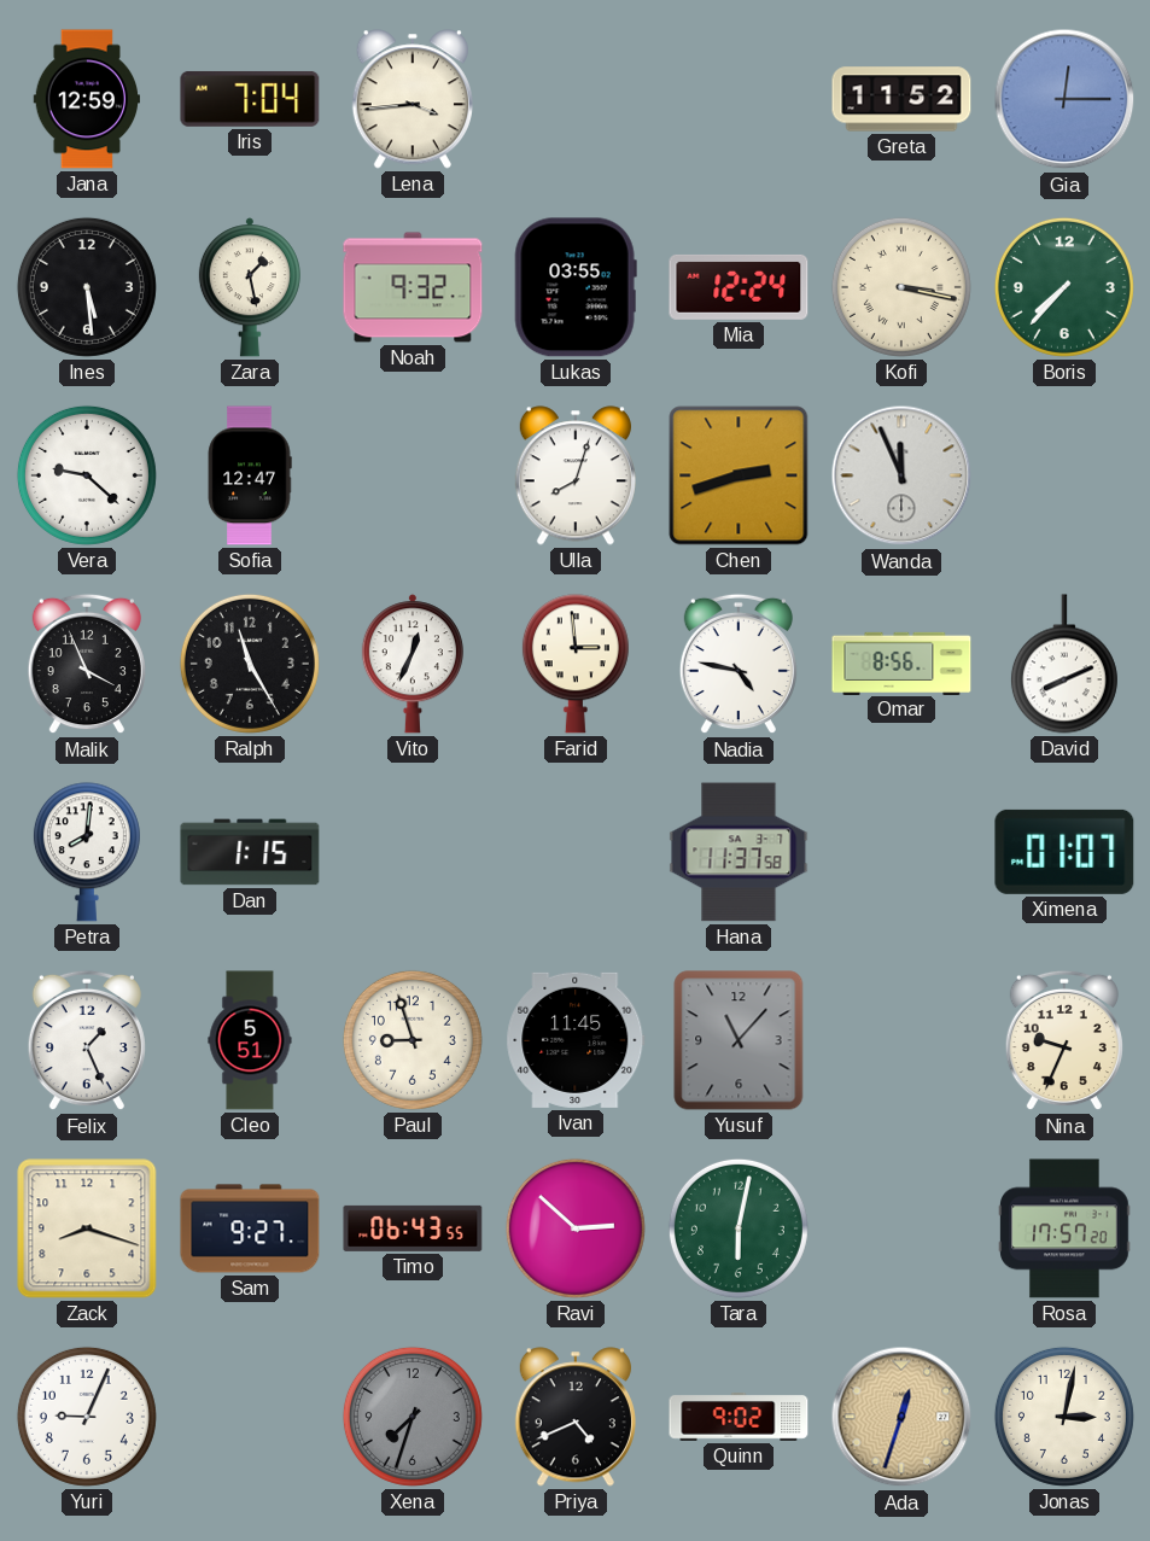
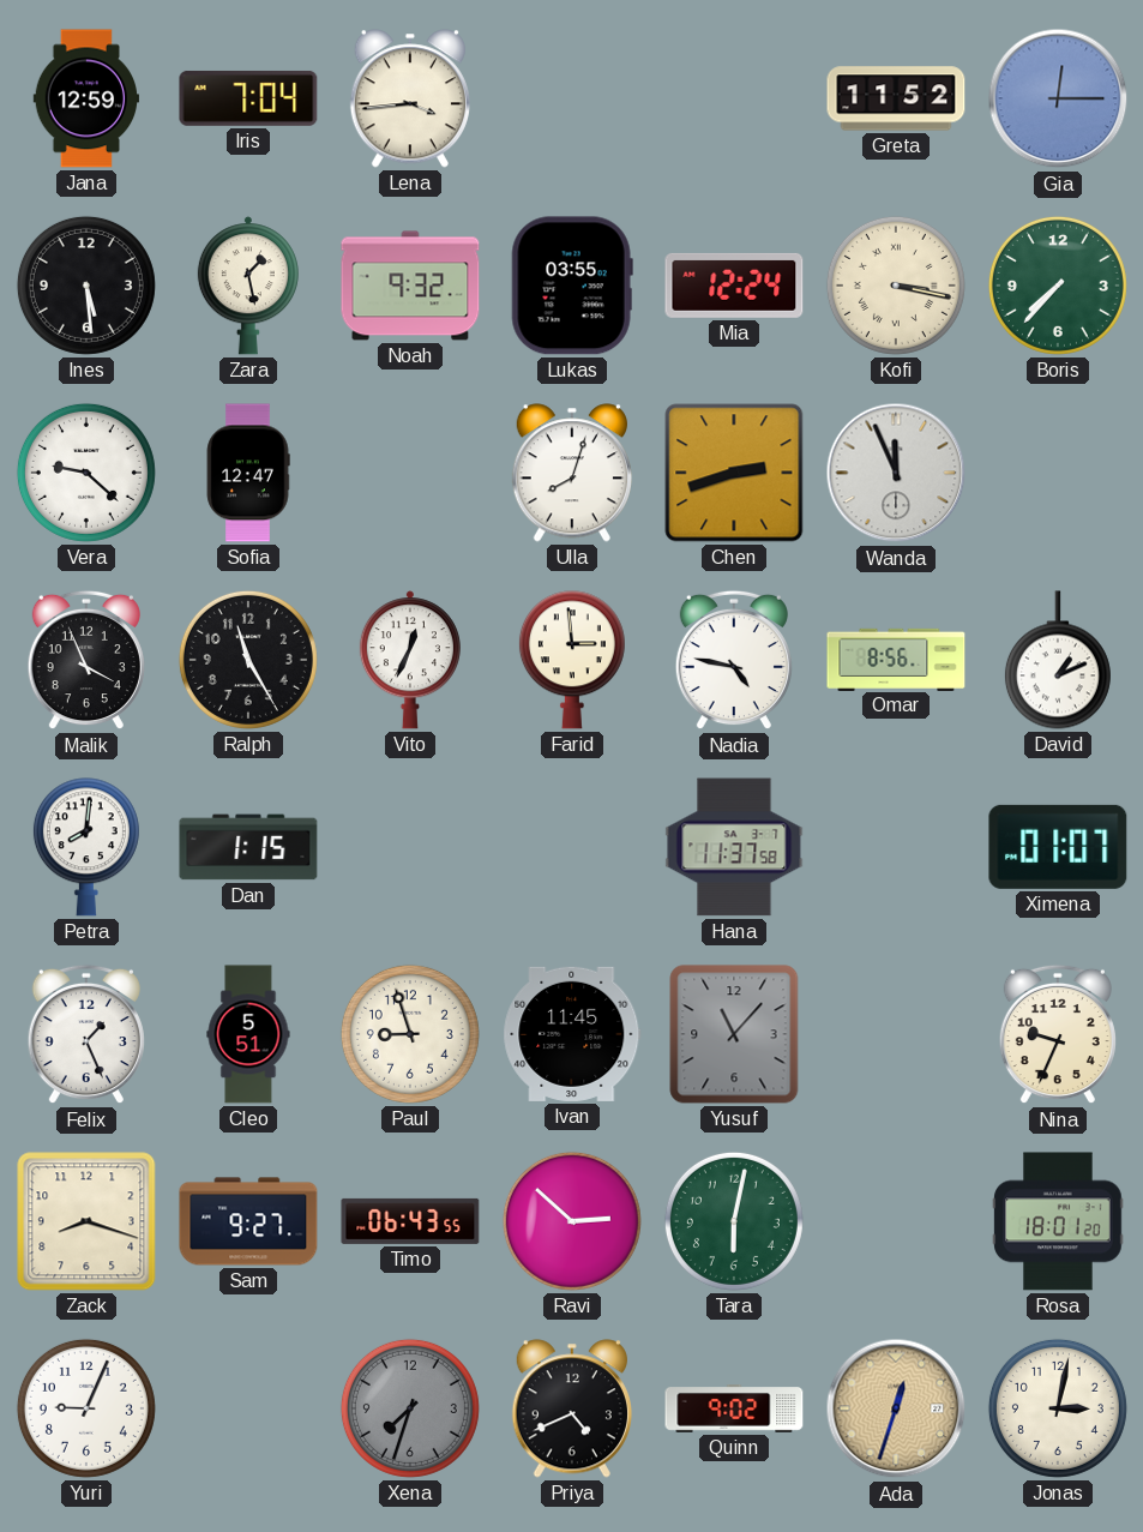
David: 8:11 -> 1:11
Rosa: 17:57 -> 18:01
